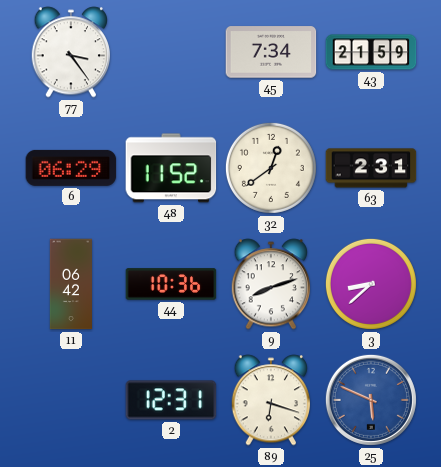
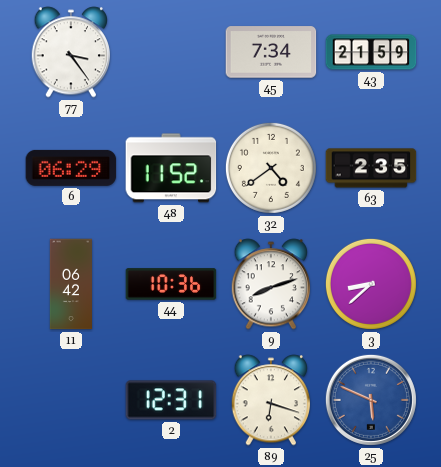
32: 12:39 -> 4:39
63: 2:31 -> 2:35
